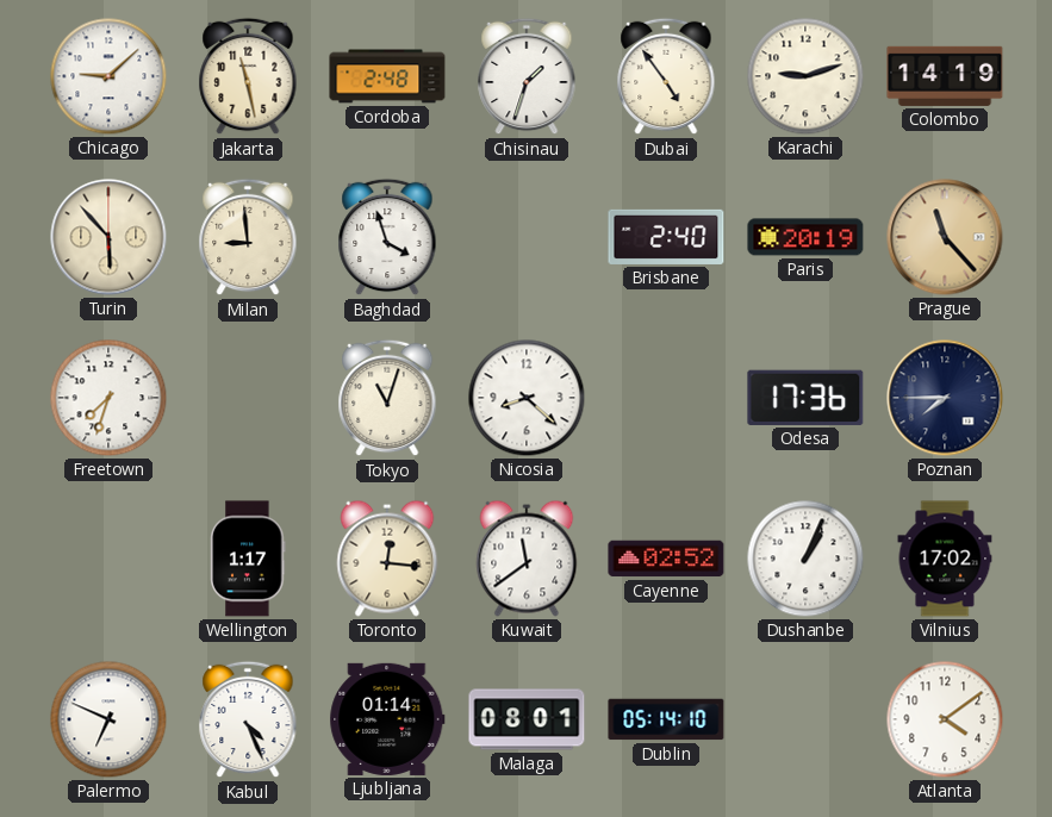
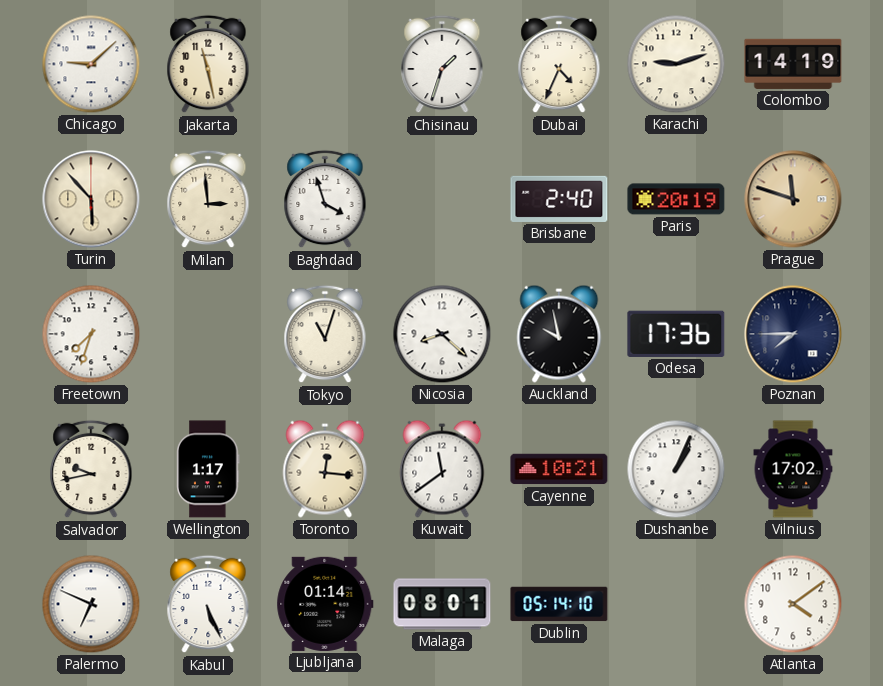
Cordoba: 2:48 -> none
Dubai: 4:54 -> 4:34
Milan: 8:59 -> 2:59
Prague: 11:23 -> 11:48
Auckland: none -> 9:58
Salvador: none -> 9:43
Cayenne: 02:52 -> 10:21
Kabul: 4:26 -> 5:26
